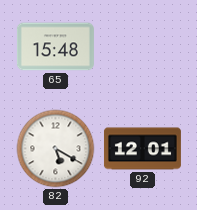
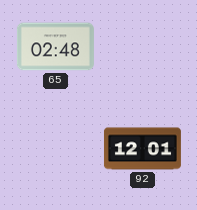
65: 15:48 -> 02:48
82: 5:20 -> none
